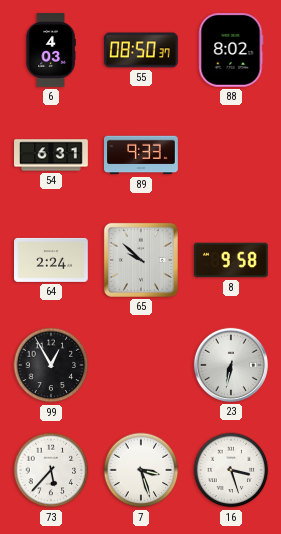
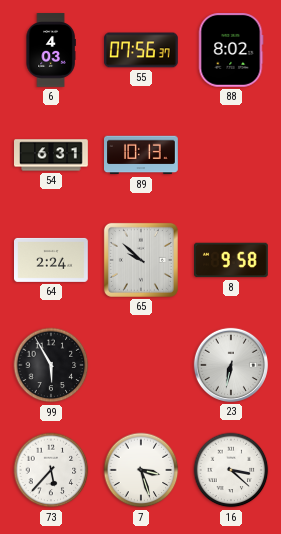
55: 08:50 -> 07:56
89: 9:33 -> 10:13
99: 12:55 -> 5:55
16: 3:27 -> 3:22
